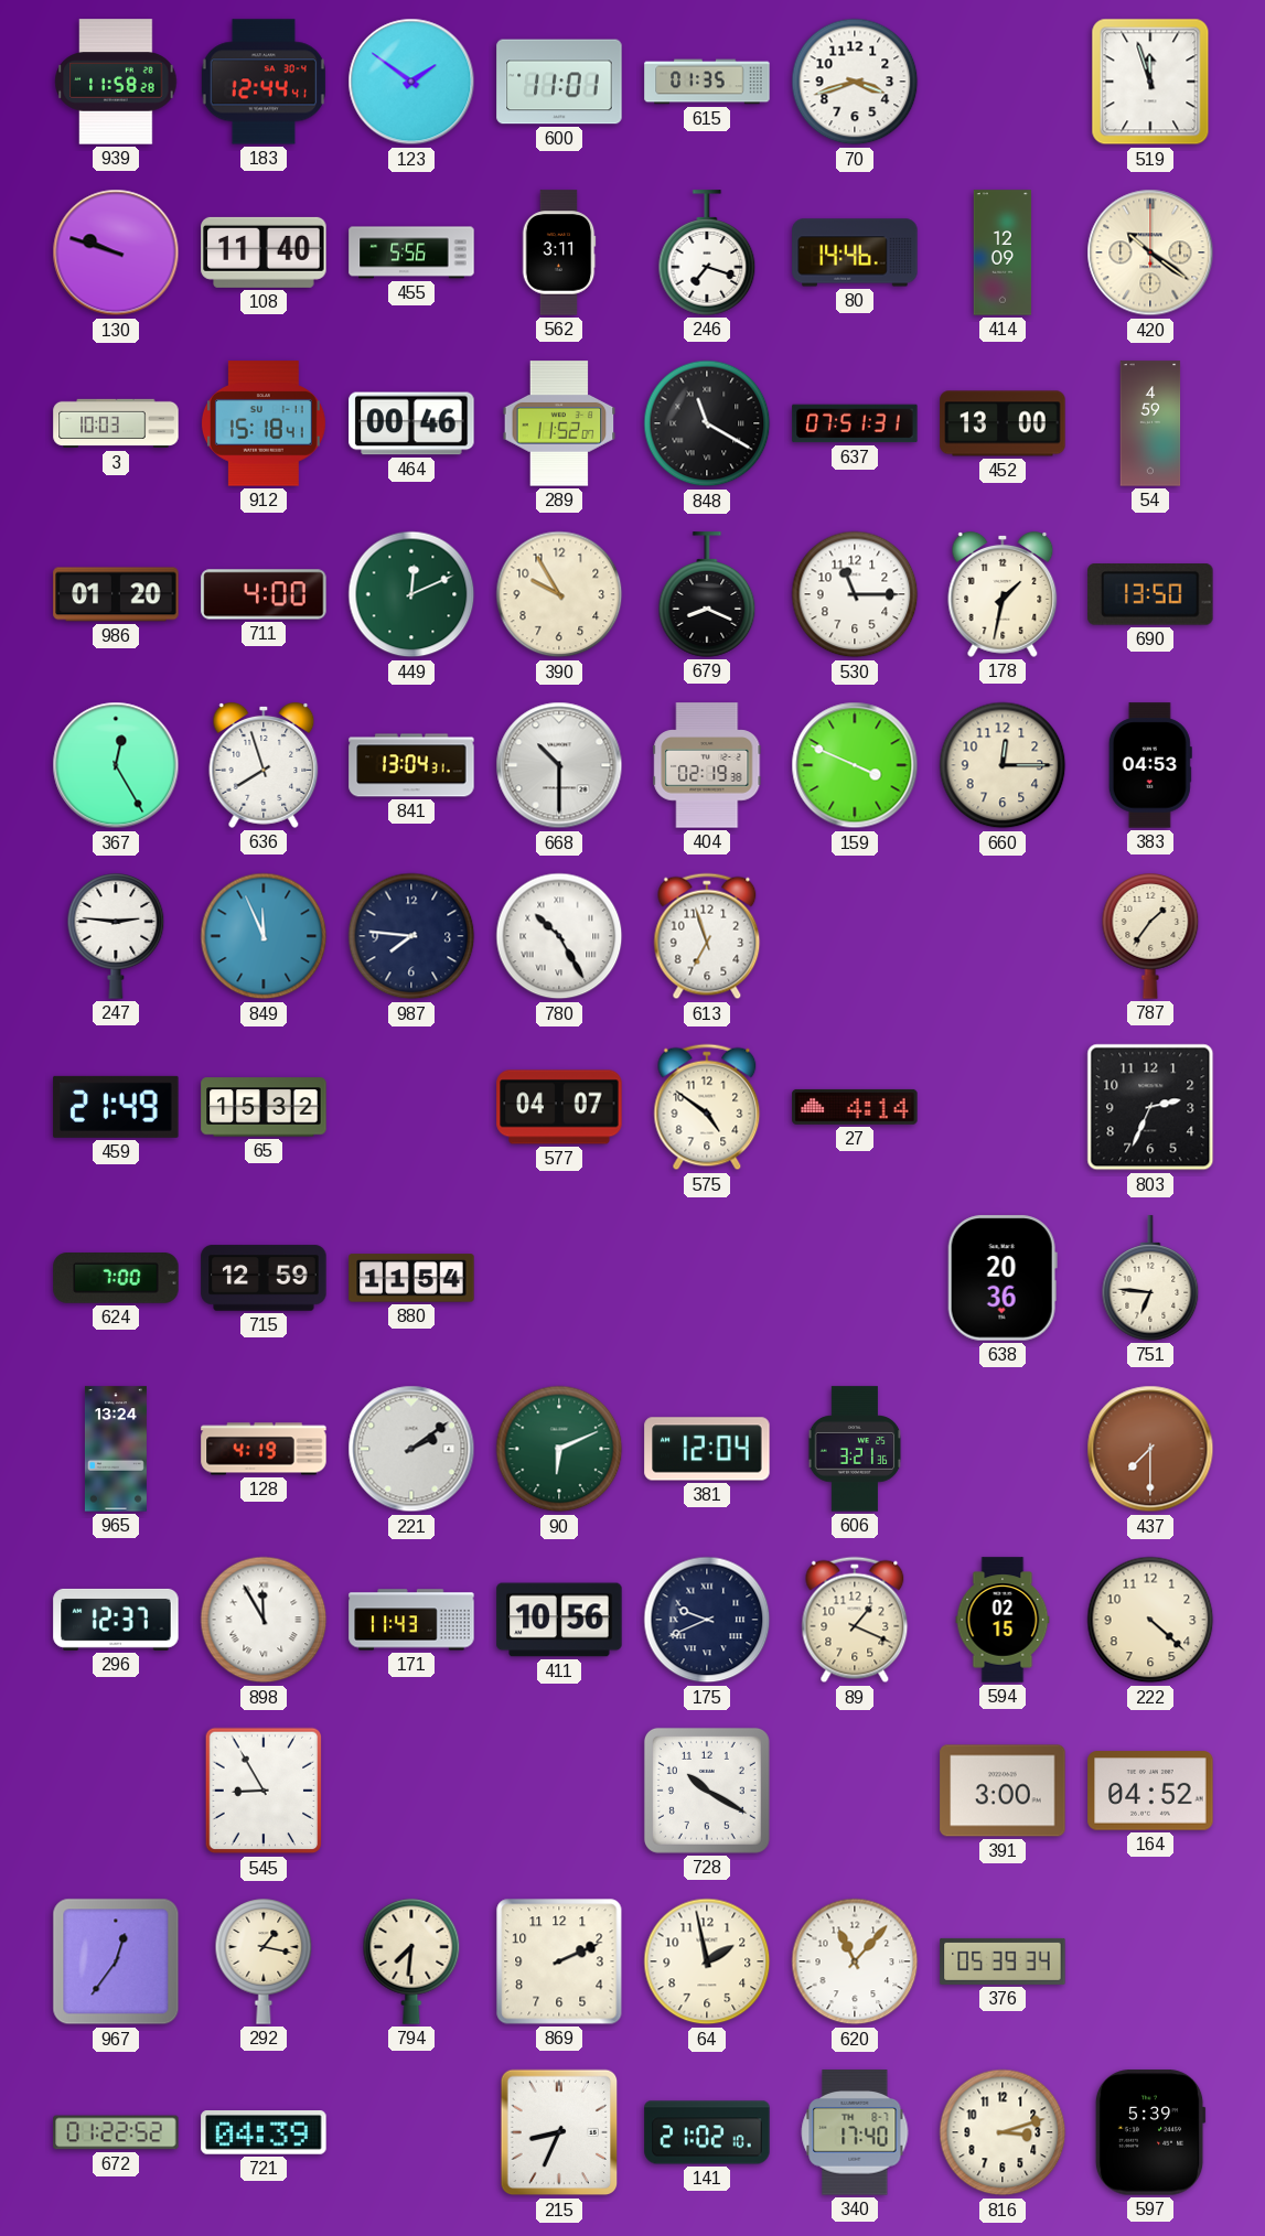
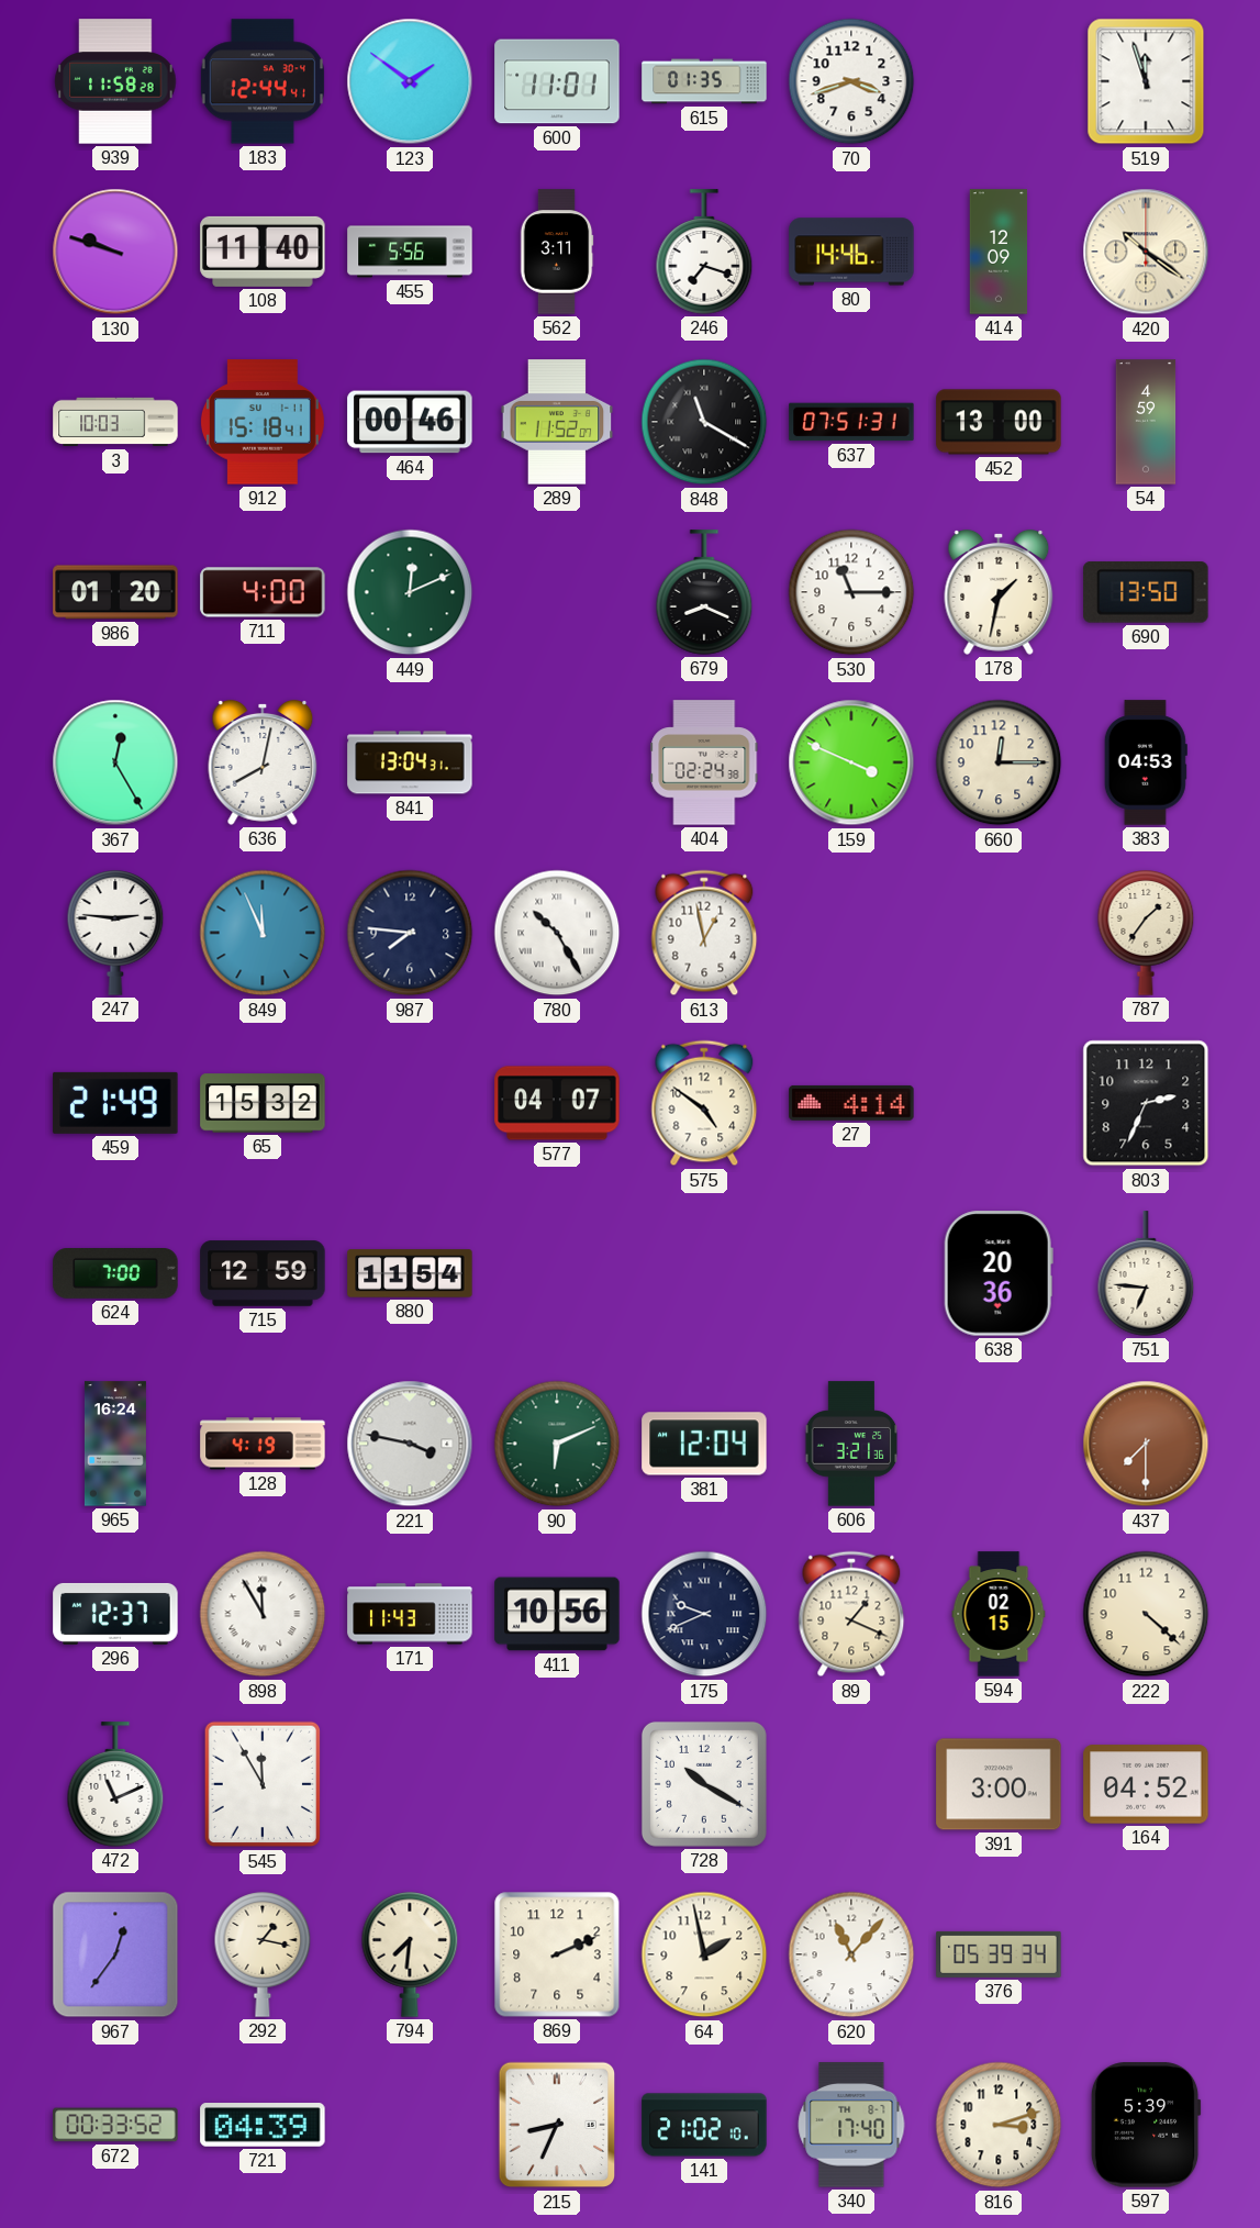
390: 9:55 -> none
636: 7:57 -> 8:02
668: 10:30 -> none
404: 02:19 -> 02:24
613: 6:57 -> 12:58
965: 13:24 -> 16:24
221: 2:09 -> 3:47
472: none -> 11:11
545: 8:55 -> 11:55
672: 01:22 -> 00:33
